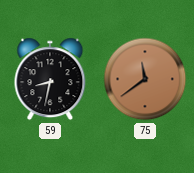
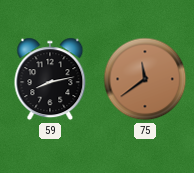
59: 8:32 -> 8:13
